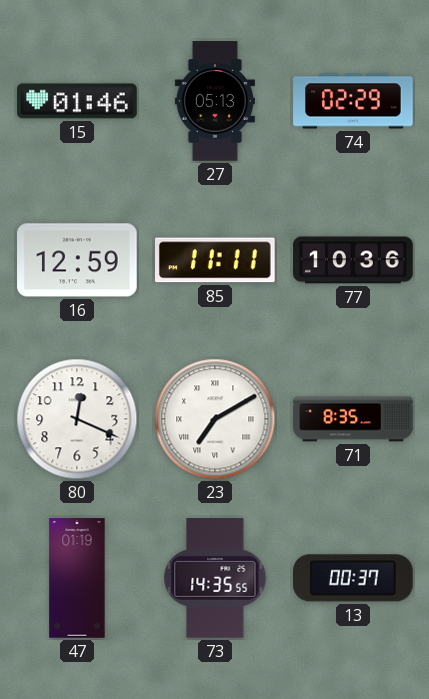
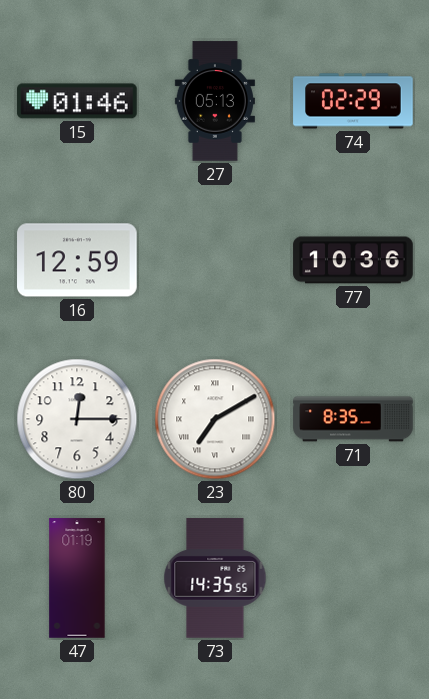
85: 11:11 -> none
80: 12:19 -> 12:15
13: 00:37 -> none
